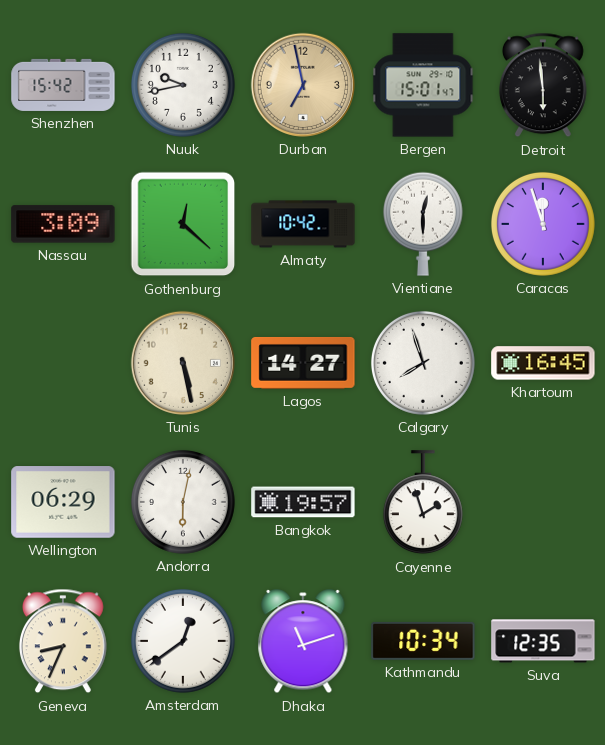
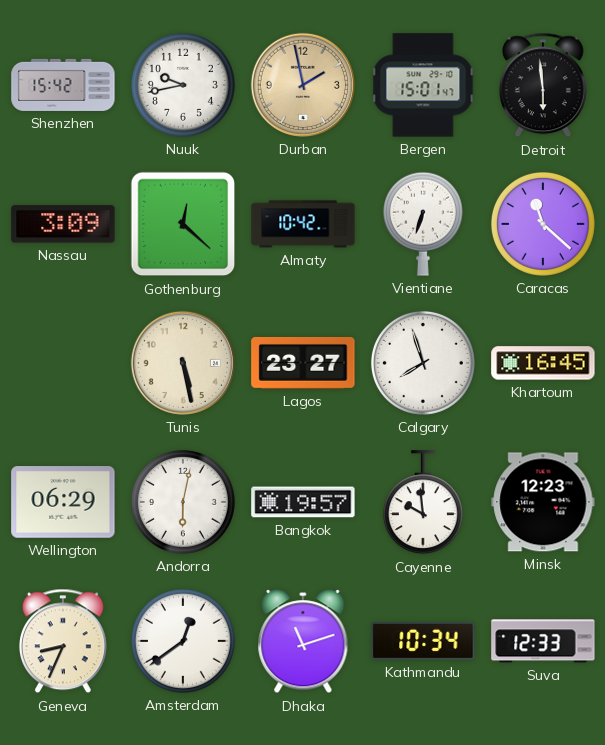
Durban: 6:58 -> 1:58
Vientiane: 12:30 -> 6:33
Caracas: 11:57 -> 11:22
Lagos: 14:27 -> 23:27
Cayenne: 1:57 -> 9:59
Minsk: none -> 12:23
Suva: 12:35 -> 12:33
